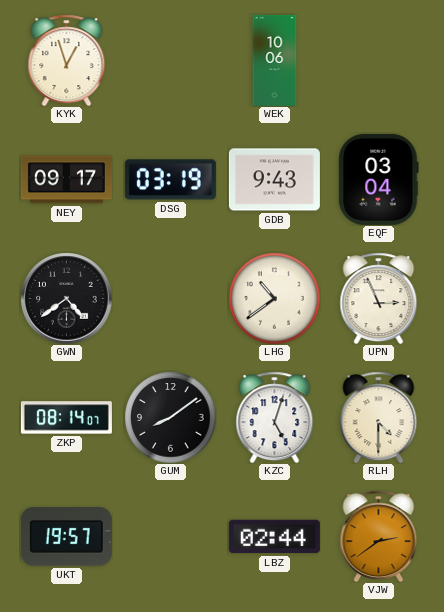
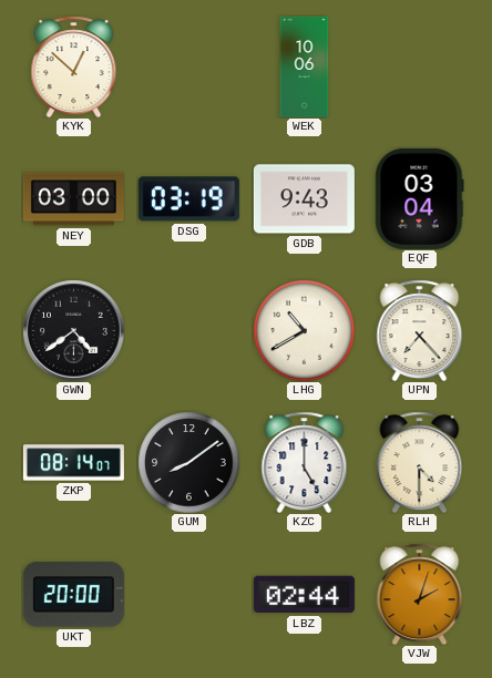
KYK: 12:57 -> 12:52
NEY: 09:17 -> 03:00
LHG: 10:39 -> 10:40
UPN: 2:56 -> 7:23
KZC: 5:03 -> 5:00
UKT: 19:57 -> 20:00
VJW: 2:39 -> 2:03
